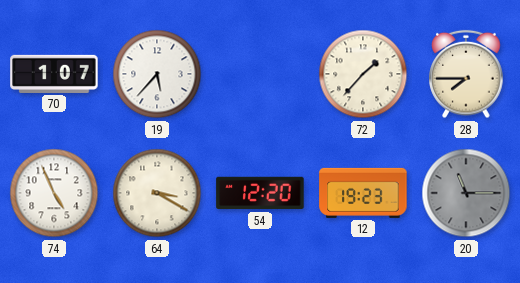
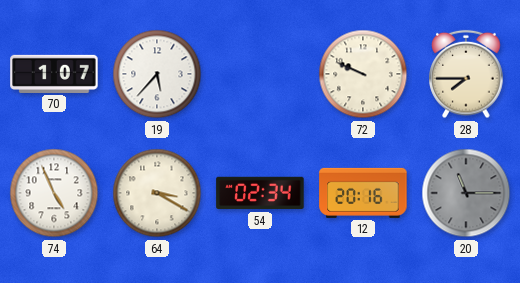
72: 1:37 -> 9:49
54: 12:20 -> 02:34
12: 19:23 -> 20:16
